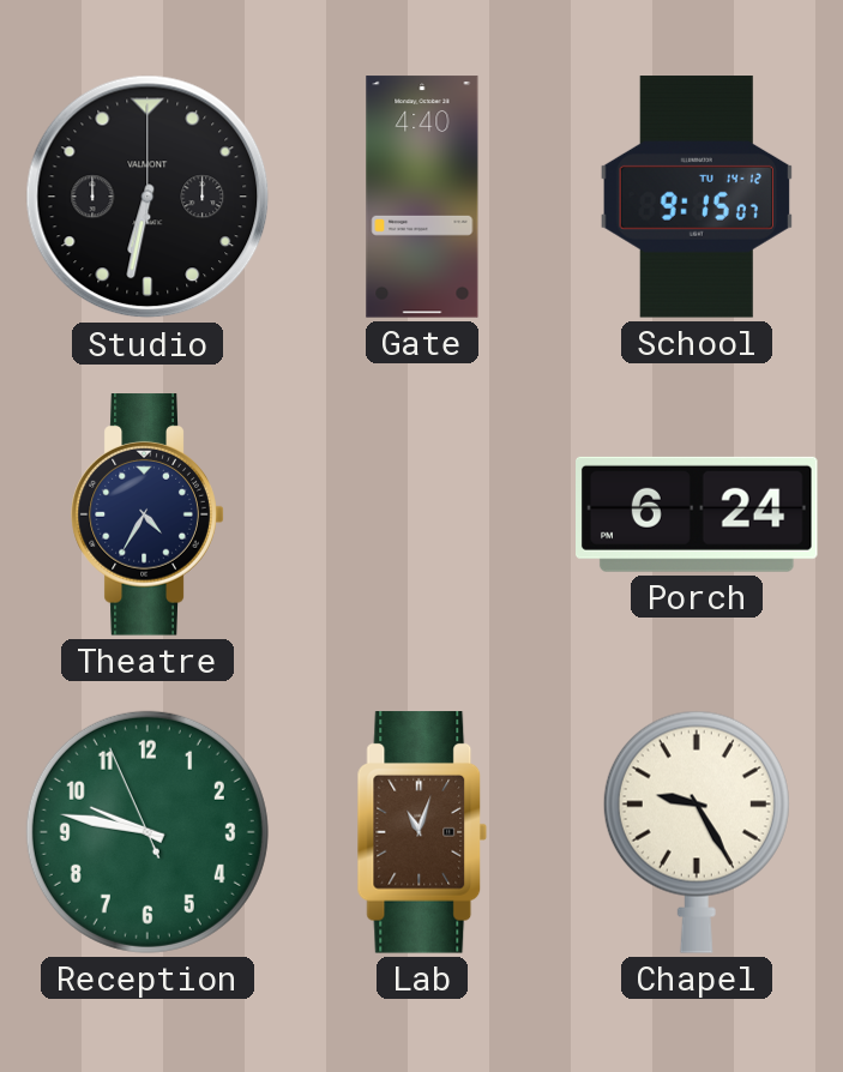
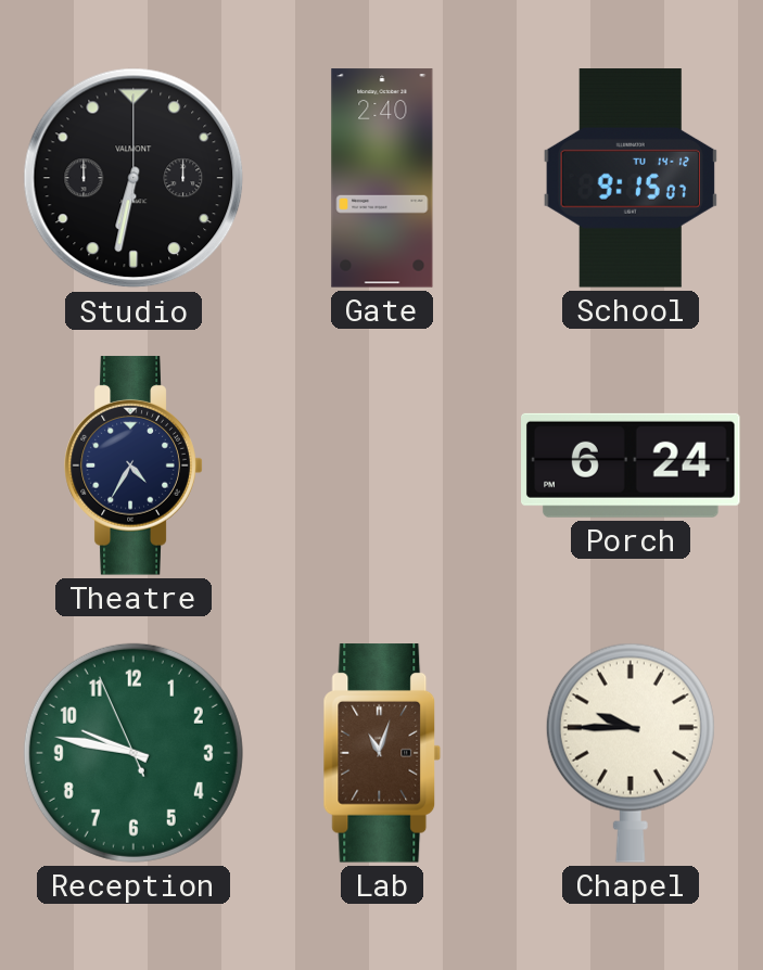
Gate: 4:40 -> 2:40
Chapel: 9:25 -> 9:45
